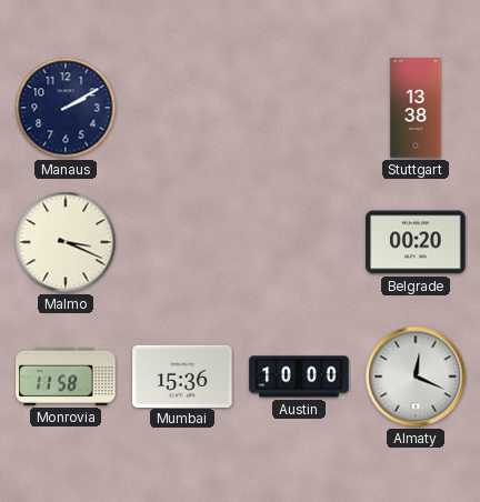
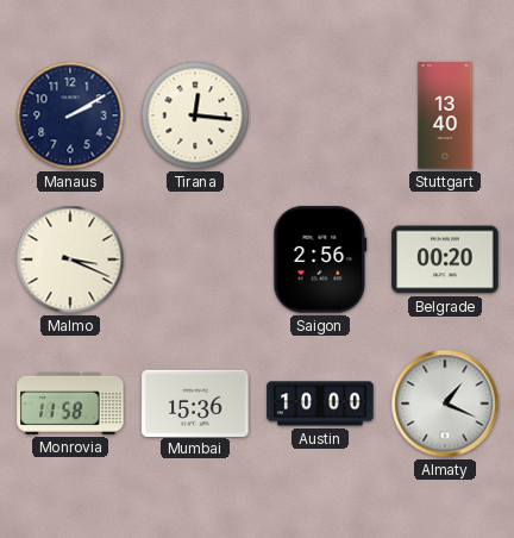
Tirana: none -> 12:16
Stuttgart: 13:38 -> 13:40
Saigon: none -> 2:56
Almaty: 12:19 -> 1:19
